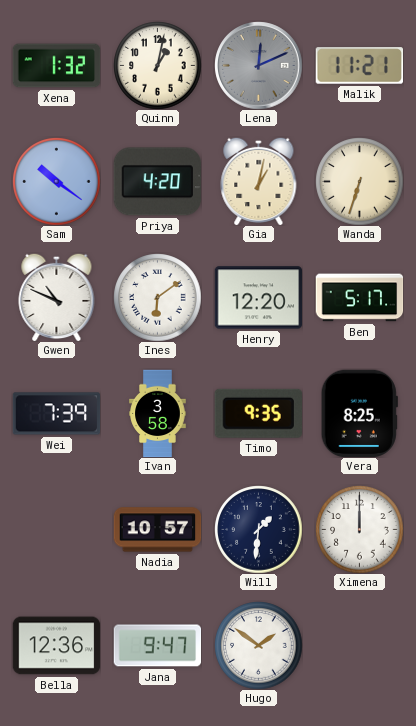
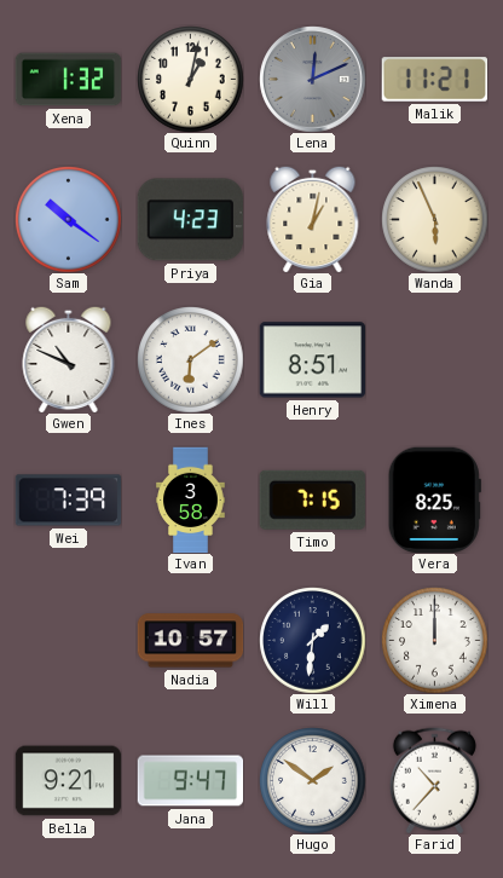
Priya: 4:20 -> 4:23
Wanda: 6:33 -> 5:56
Henry: 12:20 -> 8:51
Ben: 5:17 -> none
Timo: 9:35 -> 7:15
Bella: 12:36 -> 9:21
Farid: none -> 10:37
